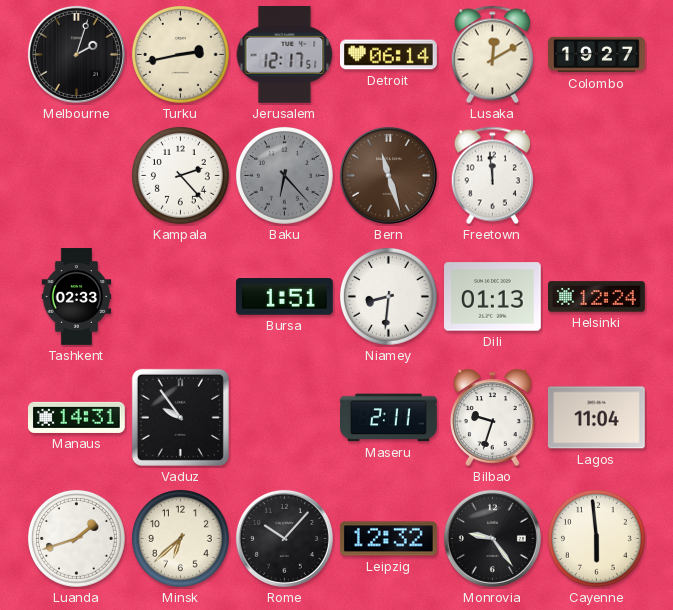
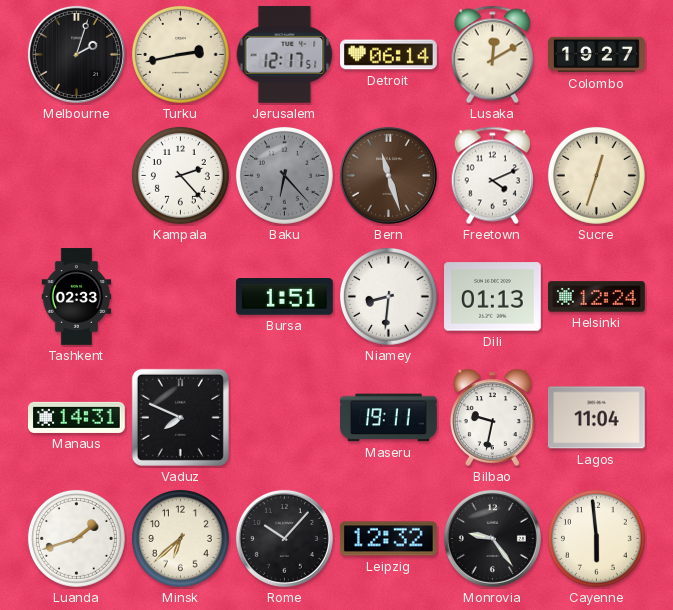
Freetown: 11:59 -> 4:11
Sucre: none -> 12:33
Vaduz: 9:54 -> 7:49
Maseru: 2:11 -> 19:11
Bilbao: 9:33 -> 9:32
